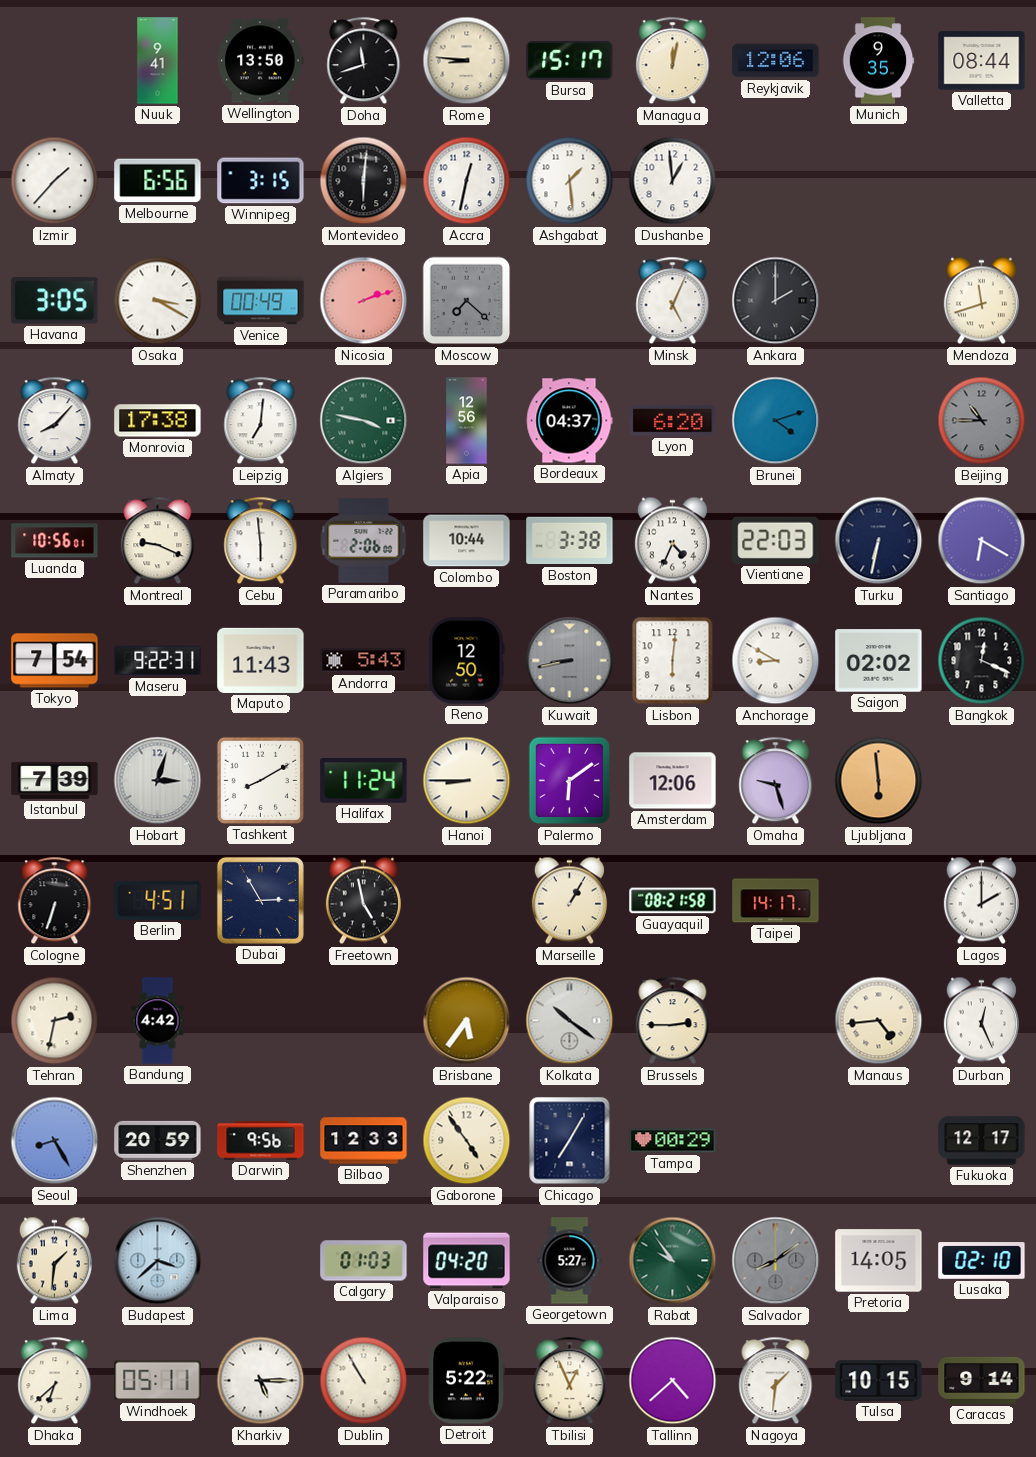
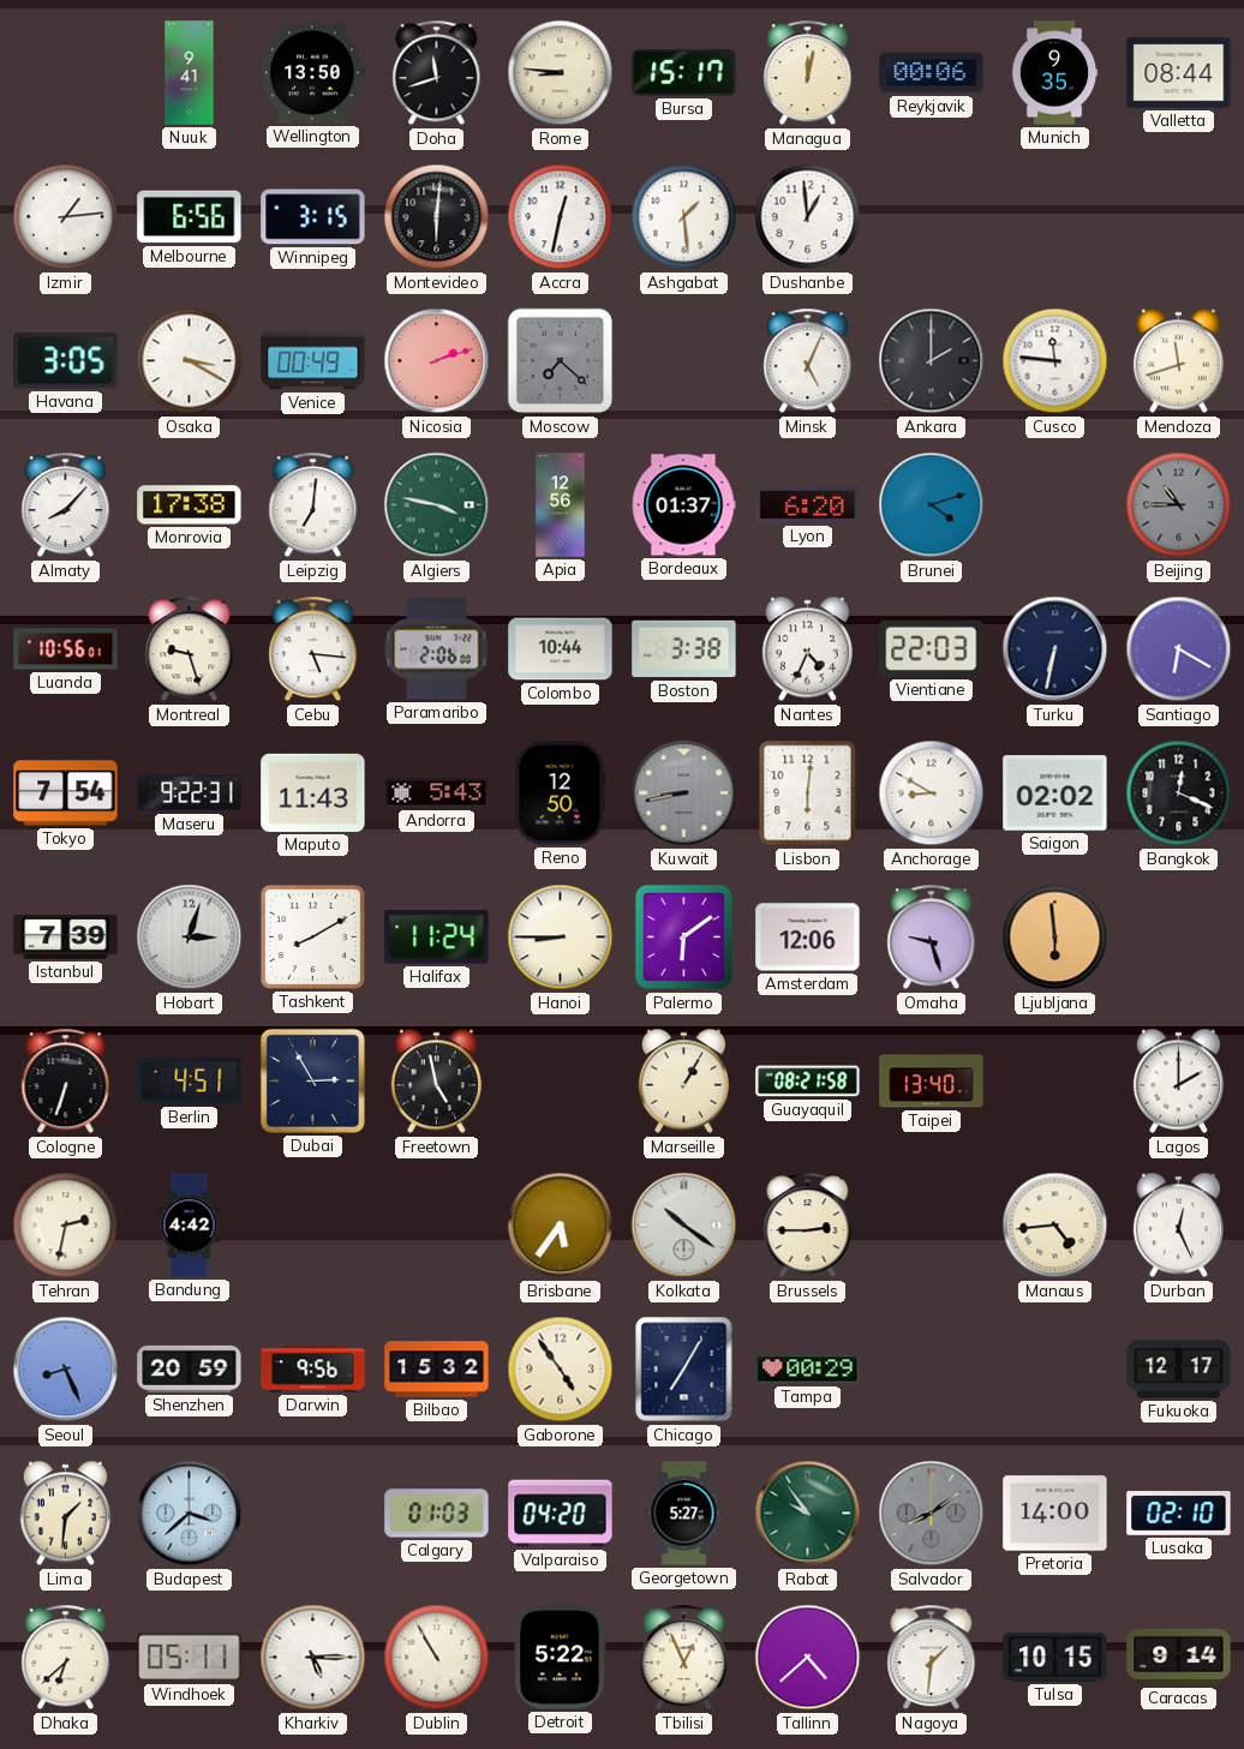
Reykjavik: 12:06 -> 00:06
Izmir: 1:37 -> 1:14
Cusco: none -> 11:46
Bordeaux: 04:37 -> 01:37
Montreal: 9:19 -> 9:27
Cebu: 5:59 -> 5:16
Taipei: 14:17 -> 13:40
Seoul: 8:25 -> 8:26
Bilbao: 12:33 -> 15:32
Pretoria: 14:05 -> 14:00
